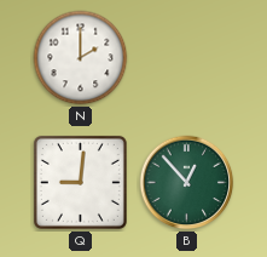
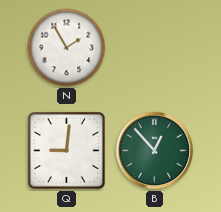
N: 2:00 -> 1:55
